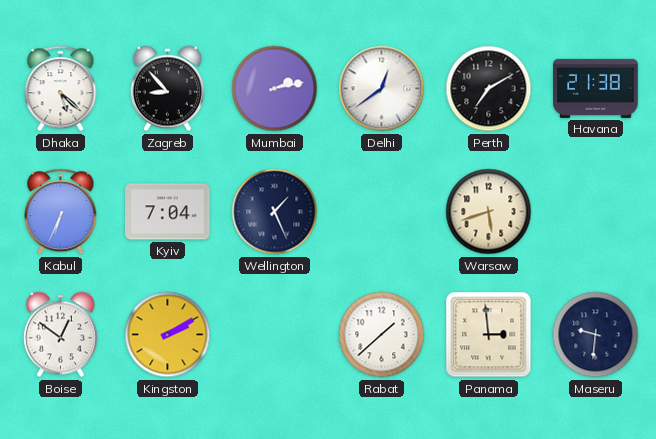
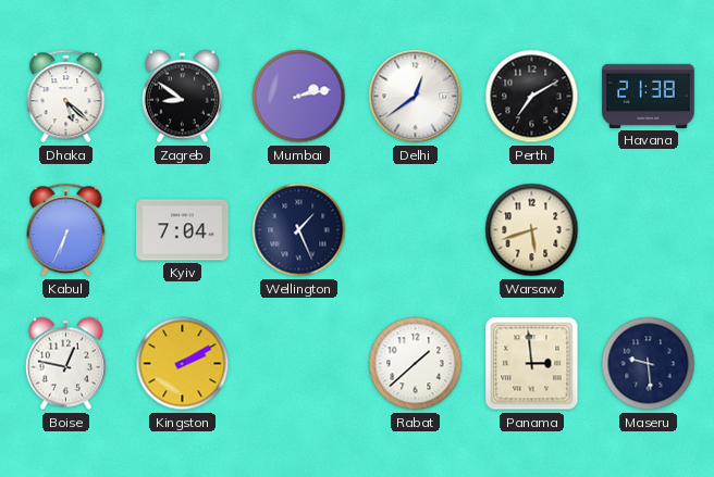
Zagreb: 8:53 -> 8:51
Boise: 12:51 -> 12:47
Maseru: 9:31 -> 9:29
